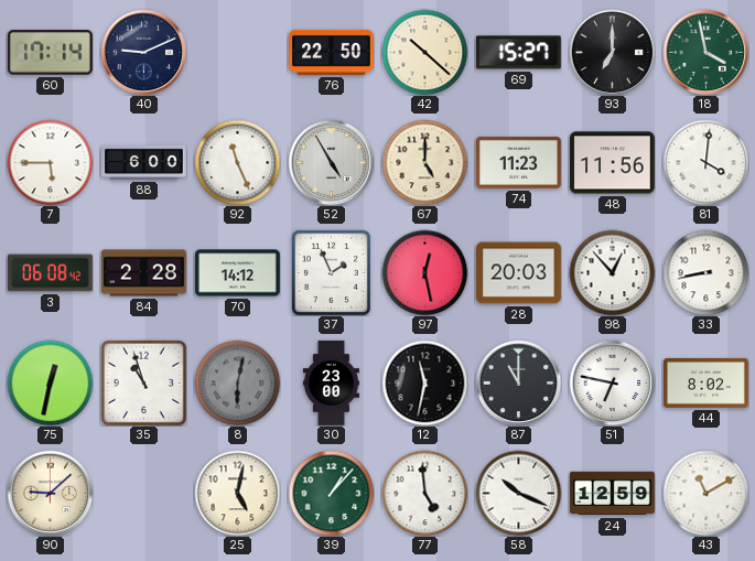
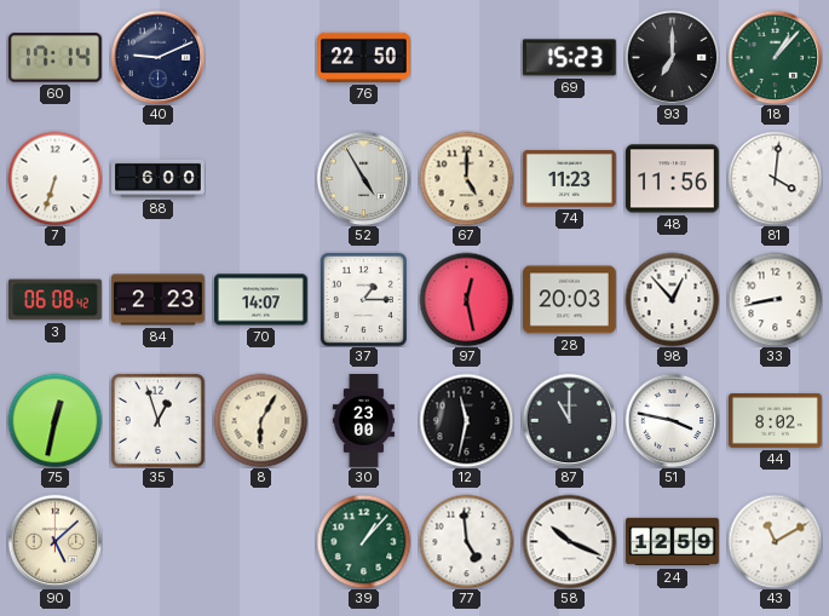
42: 10:22 -> none
69: 15:27 -> 15:23
18: 3:58 -> 1:07
7: 5:45 -> 6:33
92: 11:26 -> none
84: 2:28 -> 2:23
70: 14:12 -> 14:07
37: 1:56 -> 1:15
35: 10:57 -> 12:57
8: 6:02 -> 6:05
8 dial: grey -> cream
51: 6:47 -> 3:47
90: 9:08 -> 5:08
25: 5:02 -> none
